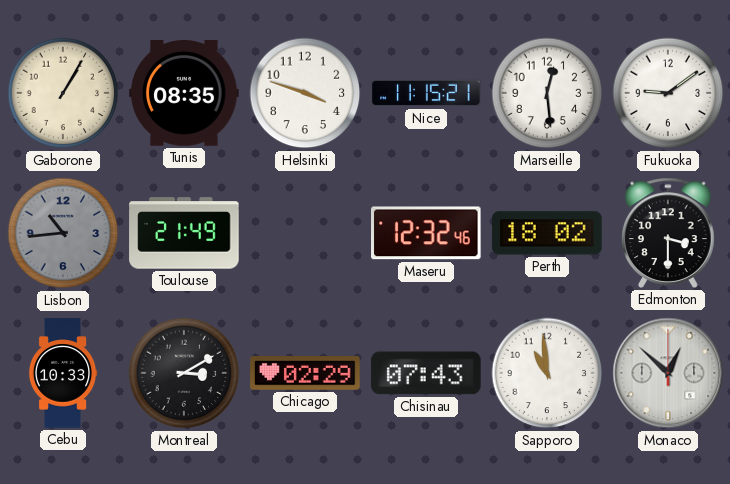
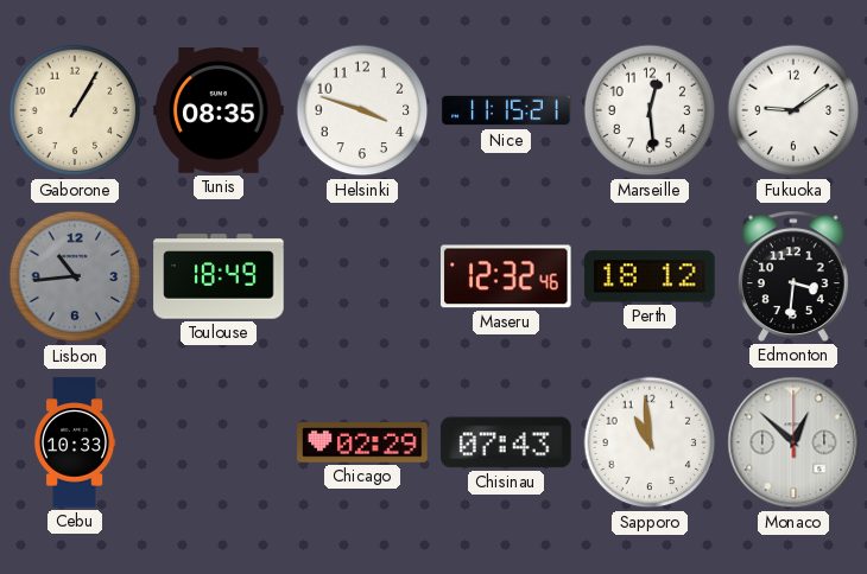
Toulouse: 21:49 -> 18:49
Perth: 18:02 -> 18:12
Edmonton: 3:30 -> 3:31
Montreal: 3:10 -> none
